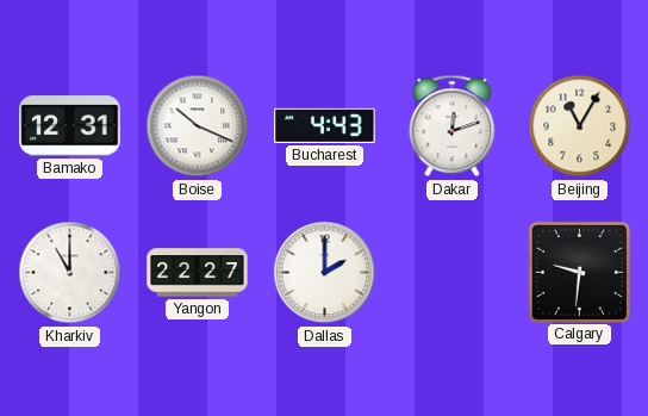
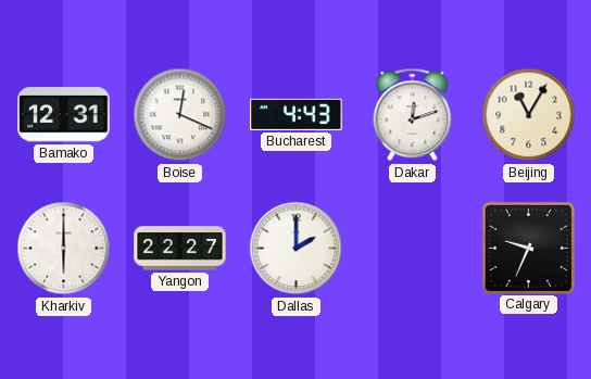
Boise: 10:19 -> 12:19
Kharkiv: 11:00 -> 6:00
Calgary: 9:31 -> 9:34
